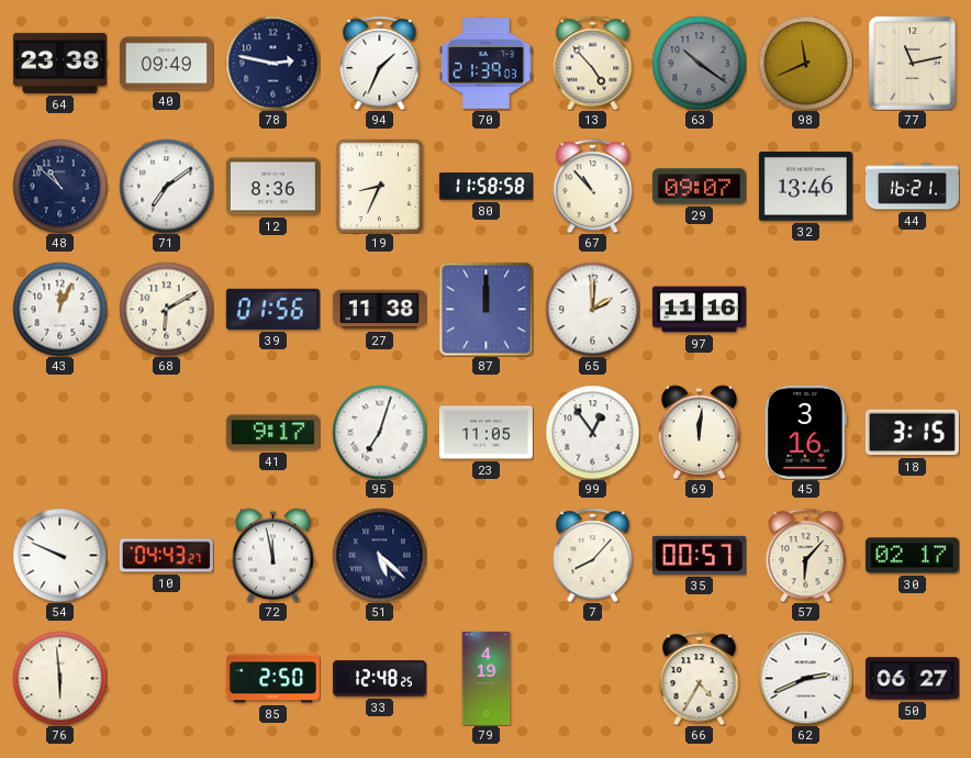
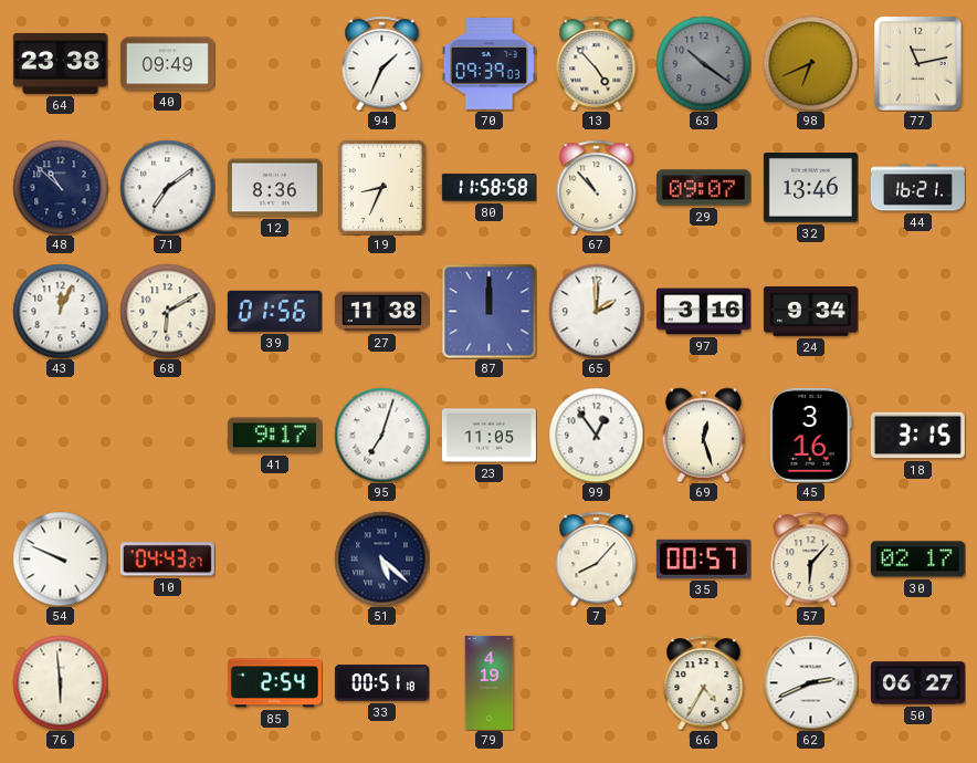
78: 2:47 -> none
70: 21:39 -> 09:39
98: 11:41 -> 6:41
97: 11:16 -> 3:16
24: none -> 9:34
69: 12:01 -> 12:27
72: 11:58 -> none
85: 2:50 -> 2:54
33: 12:48 -> 00:51
